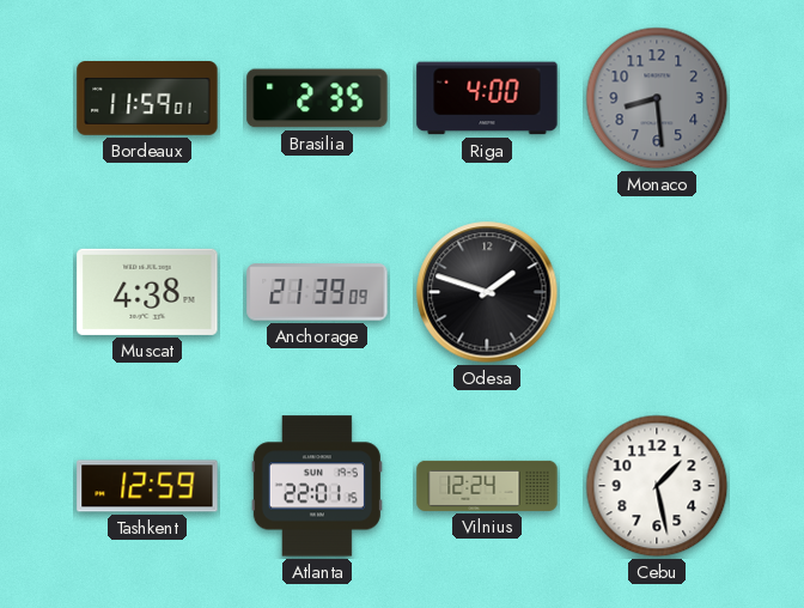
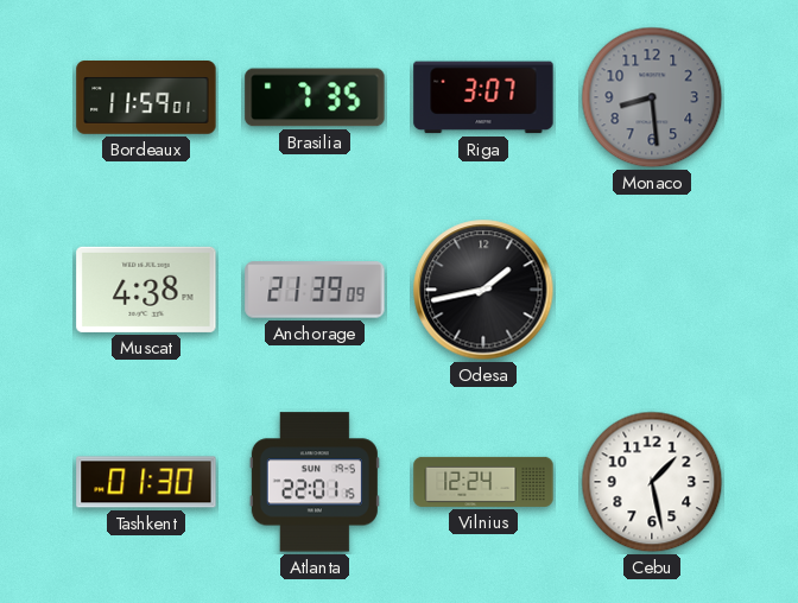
Brasilia: 2:35 -> 7:35
Riga: 4:00 -> 3:07
Odesa: 1:48 -> 1:43
Tashkent: 12:59 -> 01:30
